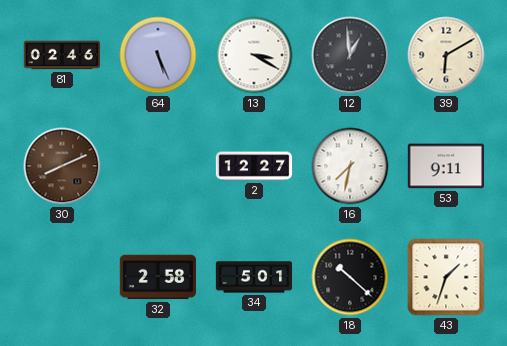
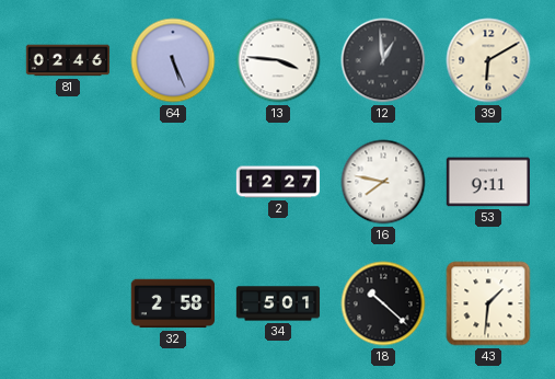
13: 3:20 -> 3:46
30: 8:11 -> none
16: 7:32 -> 7:47
43: 1:33 -> 1:31
